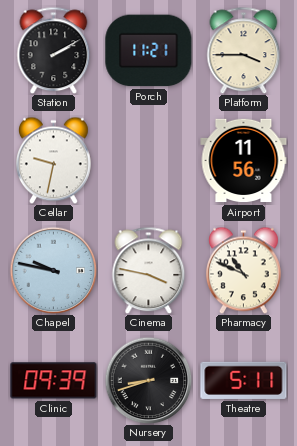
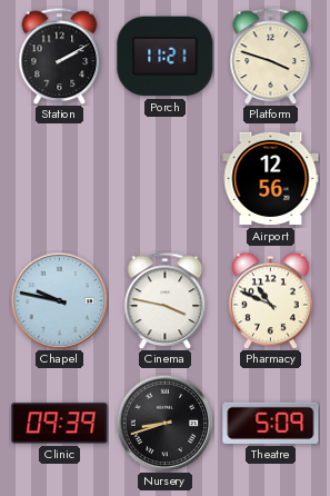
Platform: 3:45 -> 3:48
Cellar: 9:32 -> none
Airport: 11:56 -> 12:56
Theatre: 5:11 -> 5:09
